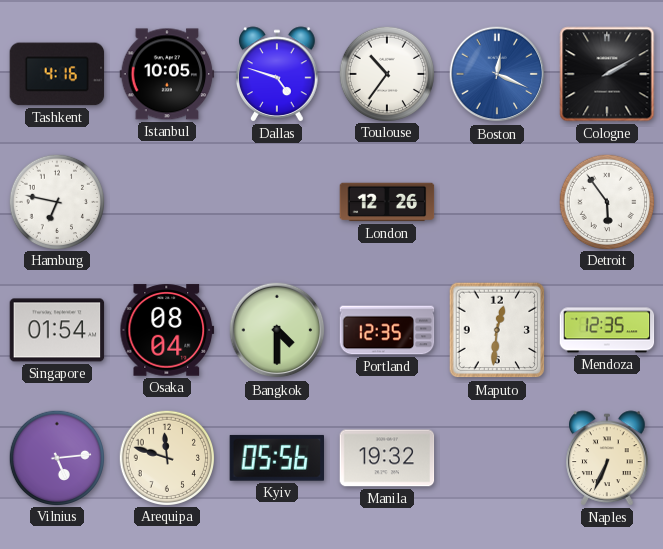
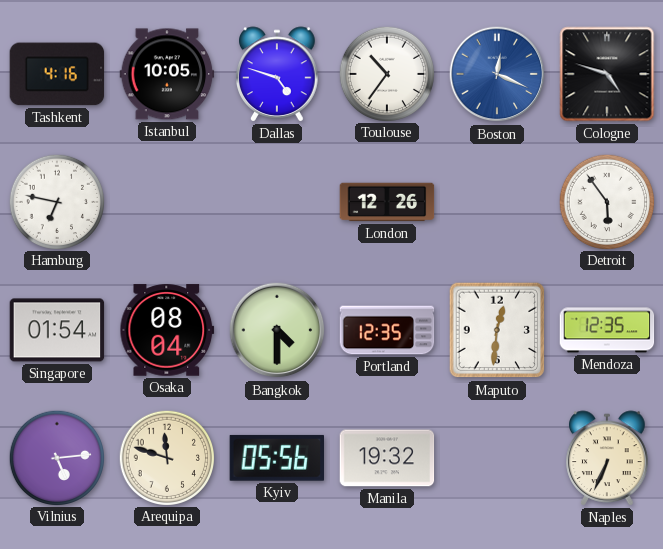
Cologne: 2:10 -> 4:48
